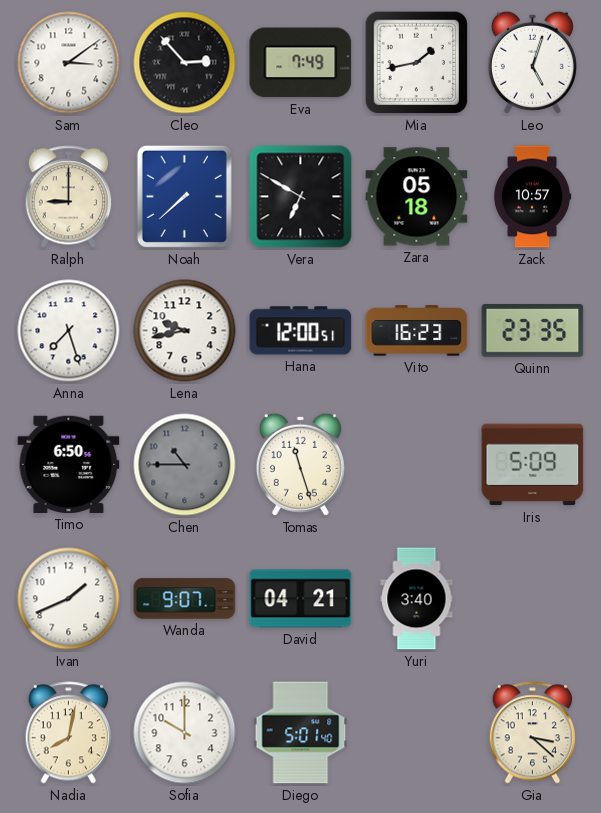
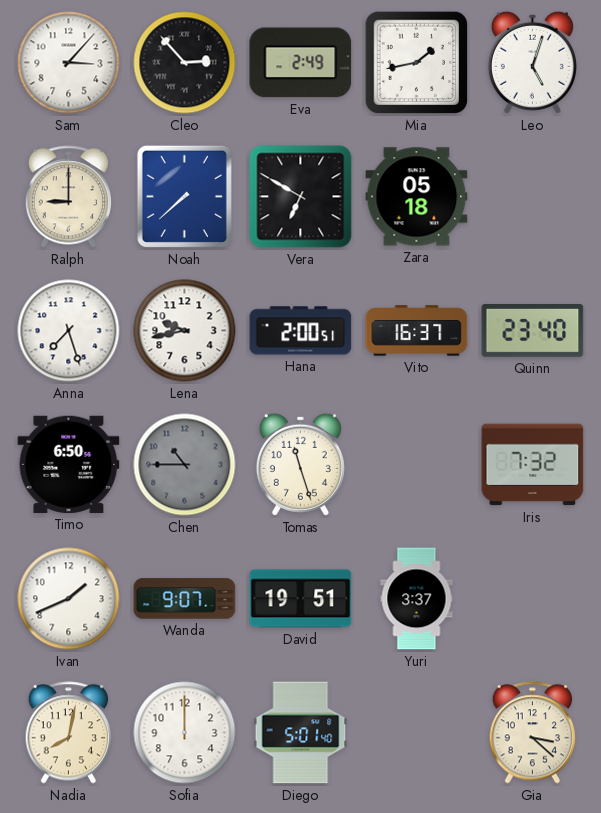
Sam: 3:09 -> 3:07
Eva: 7:49 -> 2:49
Zack: 10:57 -> none
Hana: 12:00 -> 2:00
Vito: 16:23 -> 16:37
Quinn: 23:35 -> 23:40
Iris: 5:09 -> 7:32
David: 04:21 -> 19:51
Yuri: 3:40 -> 3:37
Sofia: 10:00 -> 12:00
